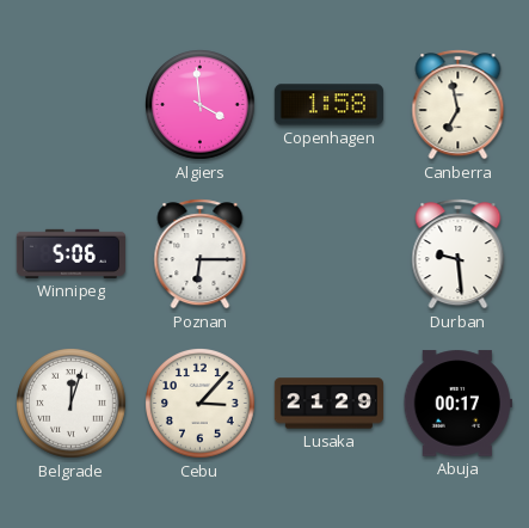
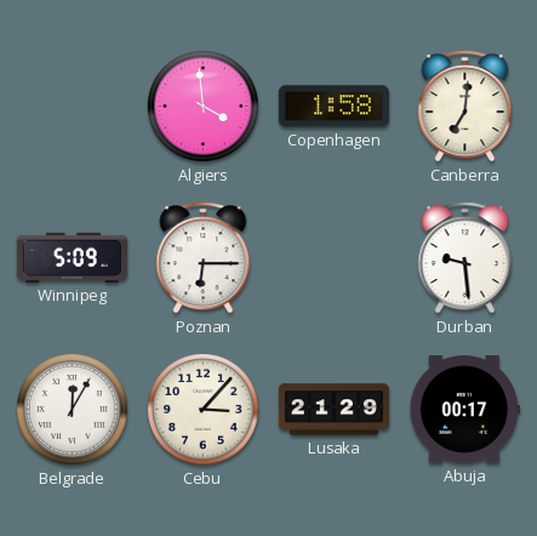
Canberra: 6:58 -> 7:01
Winnipeg: 5:06 -> 5:09
Belgrade: 12:03 -> 12:05
